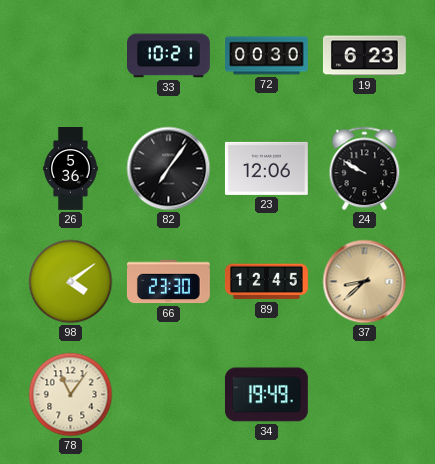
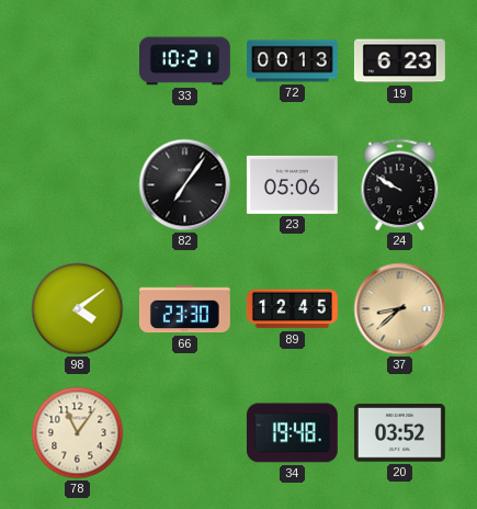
72: 00:30 -> 00:13
26: 5:36 -> none
23: 12:06 -> 05:06
34: 19:49 -> 19:48
20: none -> 03:52
